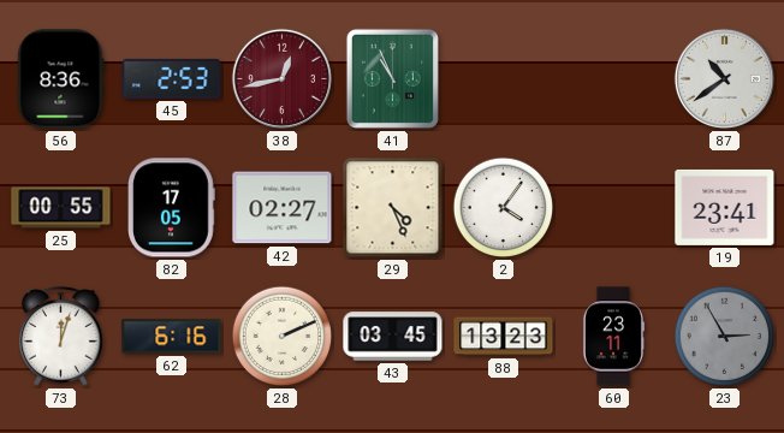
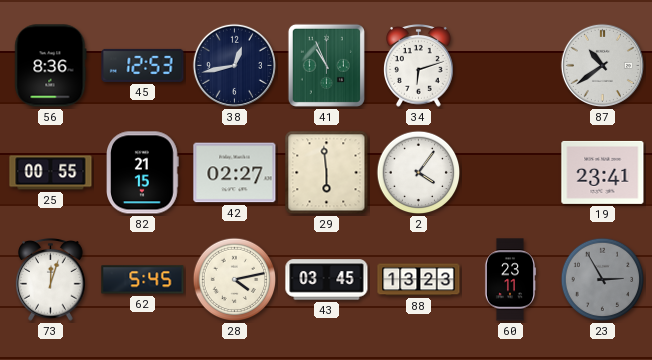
45: 2:53 -> 12:53
38 dial: burgundy -> navy
34: none -> 6:12
82: 17:05 -> 21:15
29: 4:26 -> 5:59
62: 6:16 -> 5:45
28: 2:11 -> 4:13
